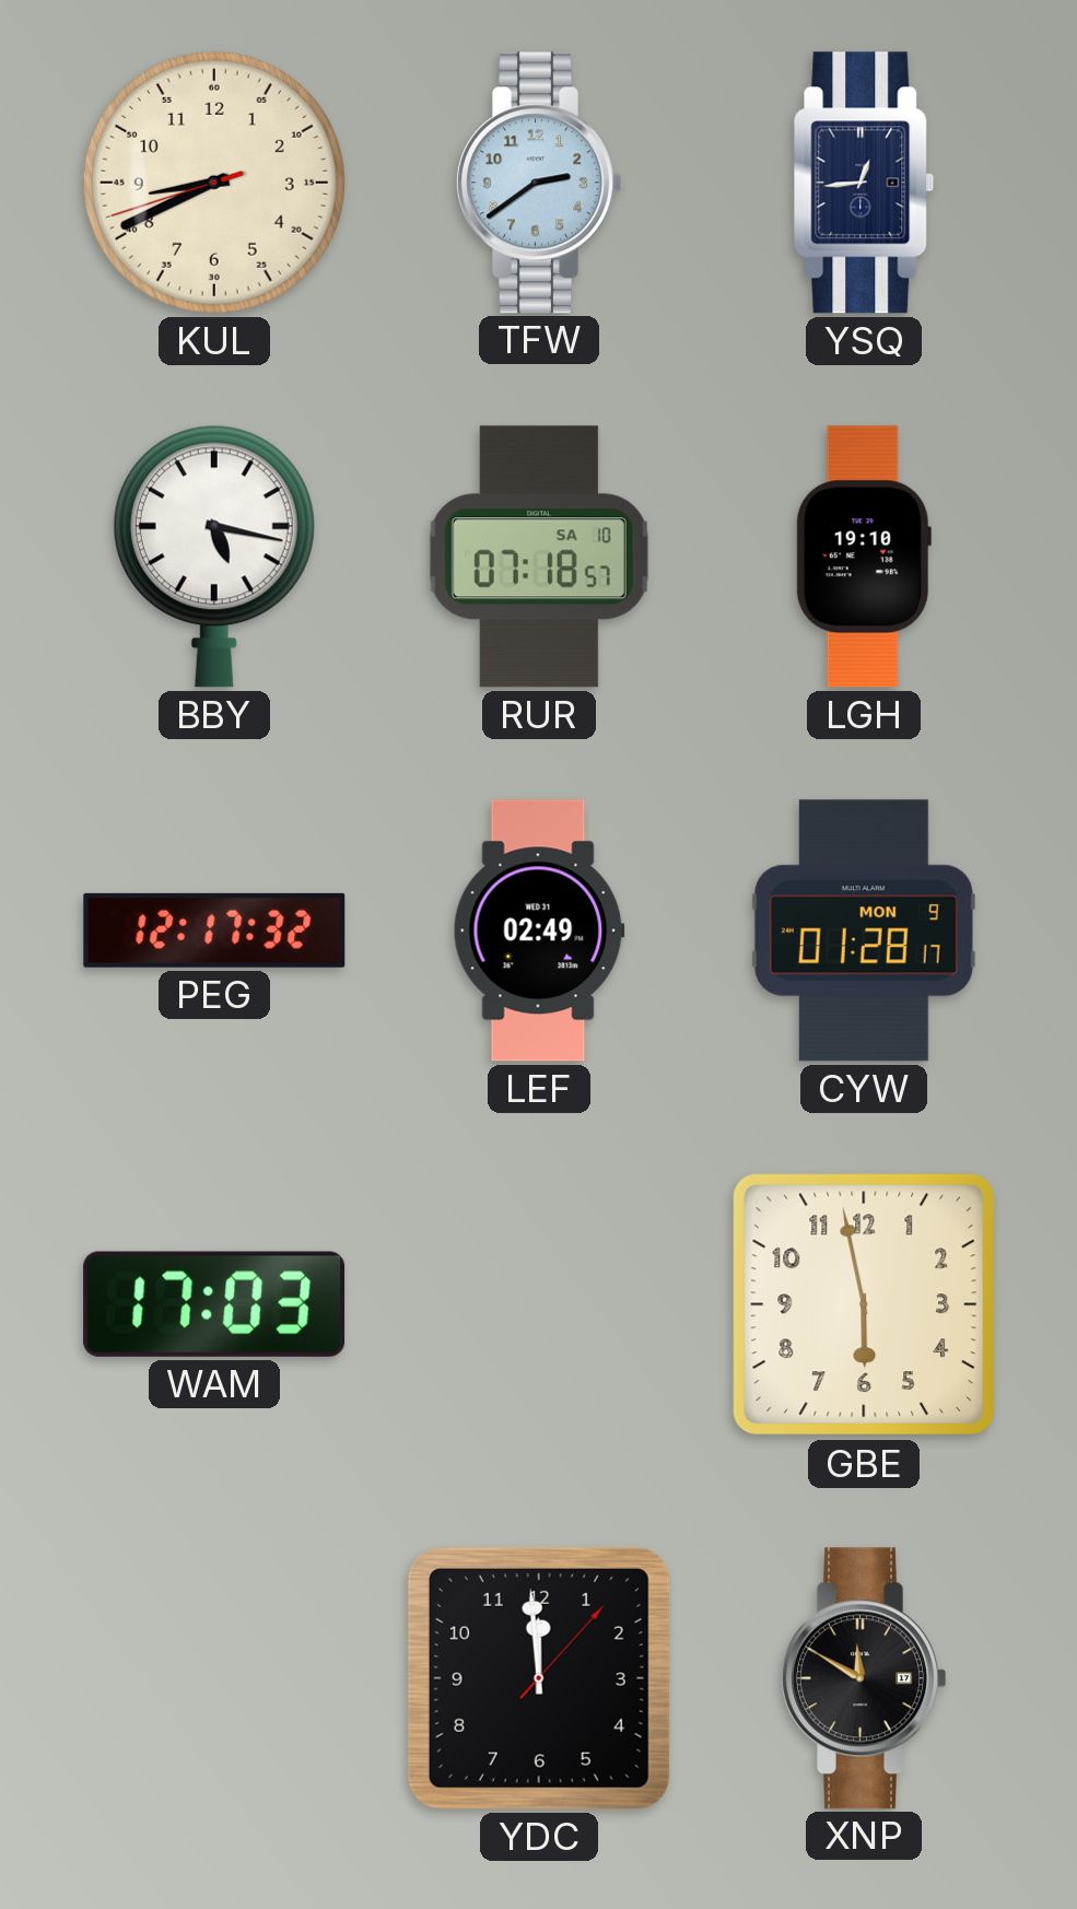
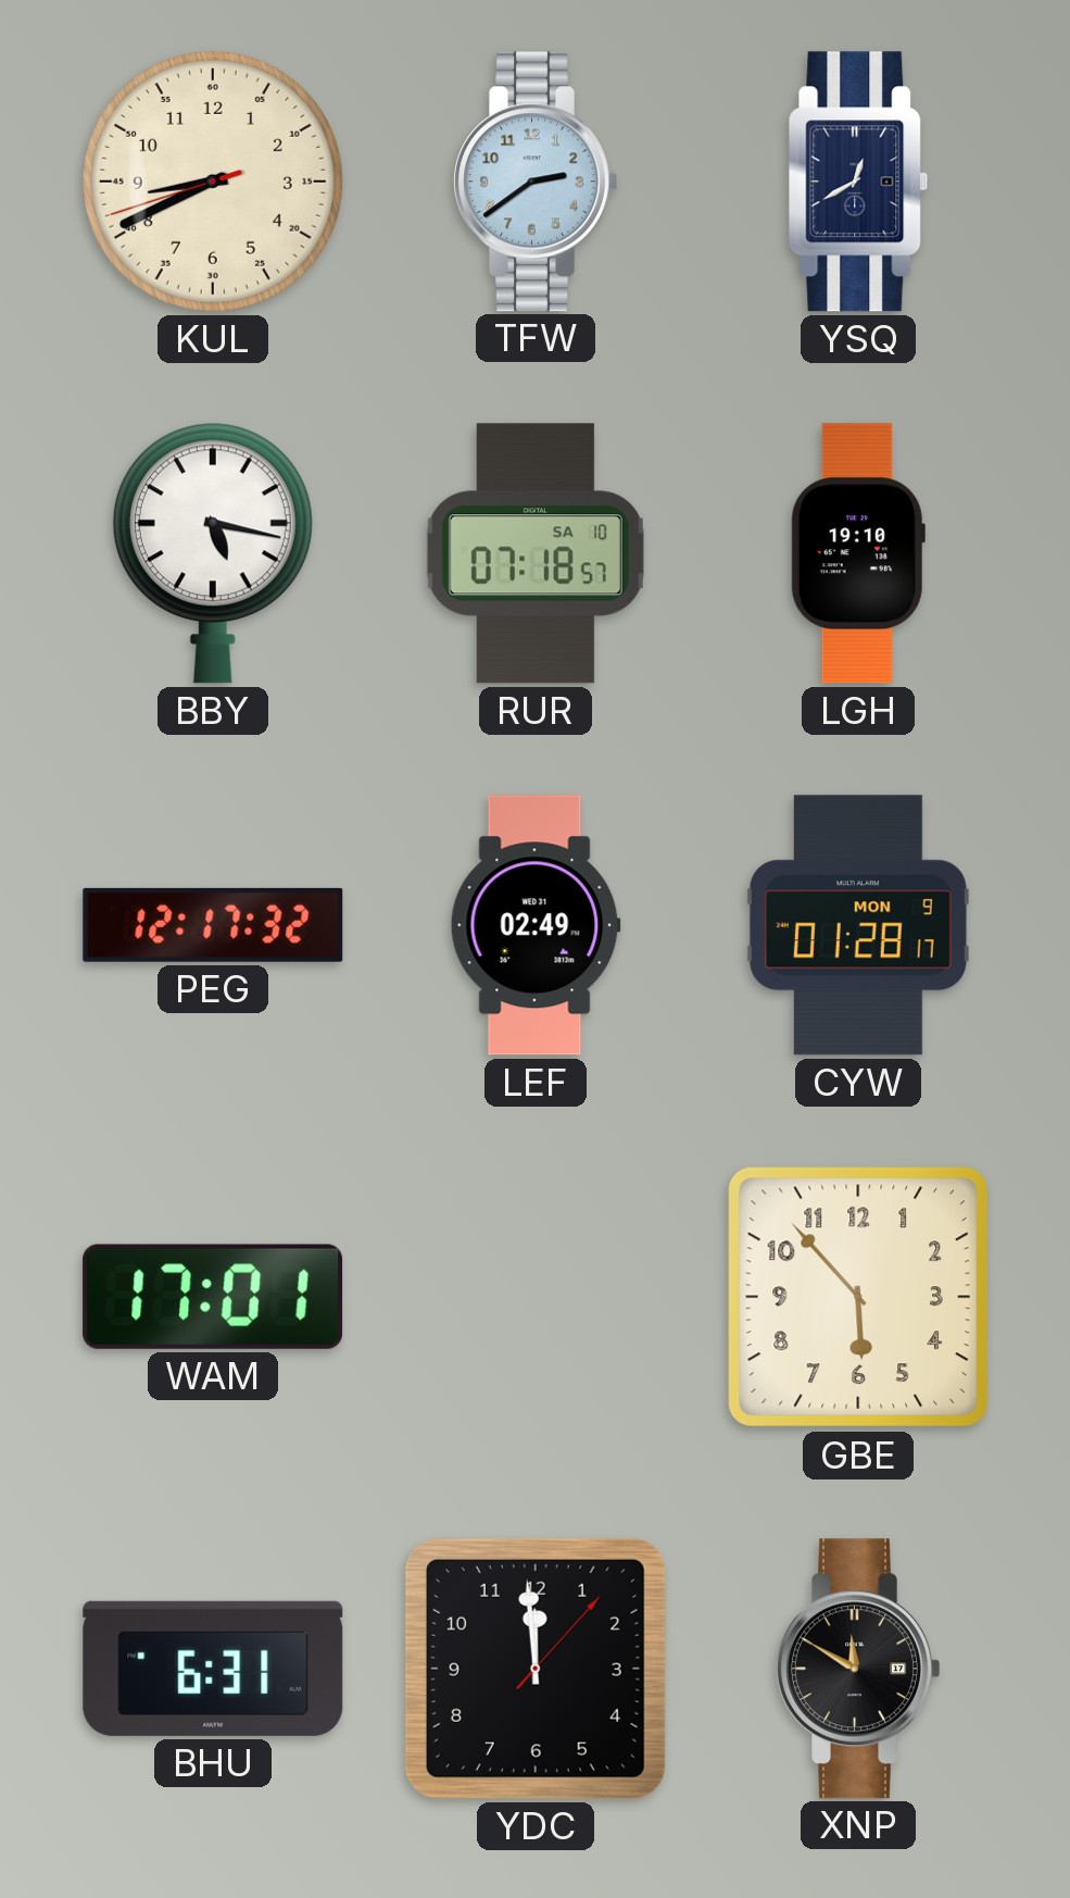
YSQ: 12:44 -> 12:40
WAM: 17:03 -> 17:01
GBE: 5:58 -> 5:53
BHU: none -> 6:31
